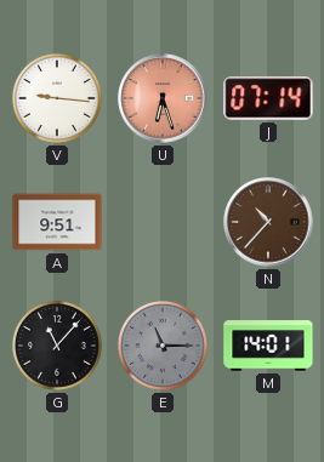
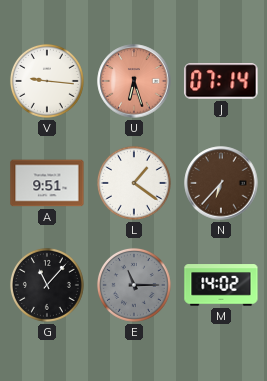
L: none -> 1:21
N: 10:37 -> 6:37
M: 14:01 -> 14:02
